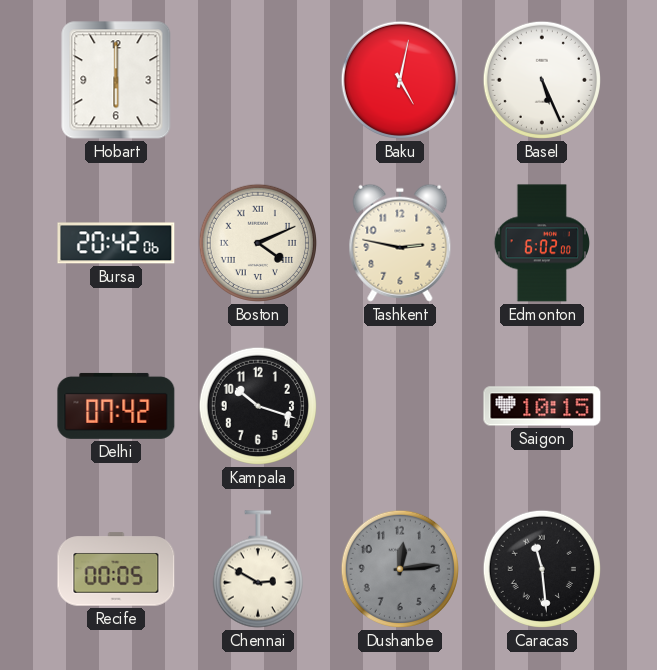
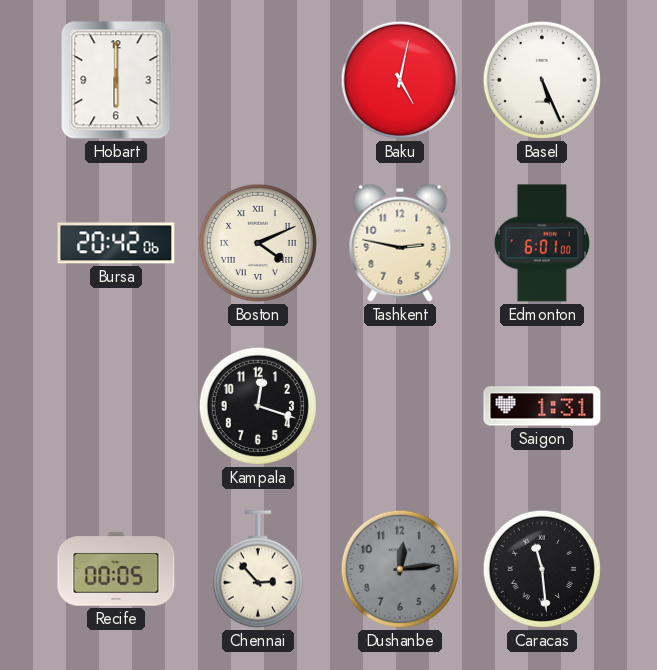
Edmonton: 6:02 -> 6:01
Delhi: 07:42 -> none
Kampala: 10:18 -> 12:18
Saigon: 10:15 -> 1:31
Chennai: 2:50 -> 2:53
